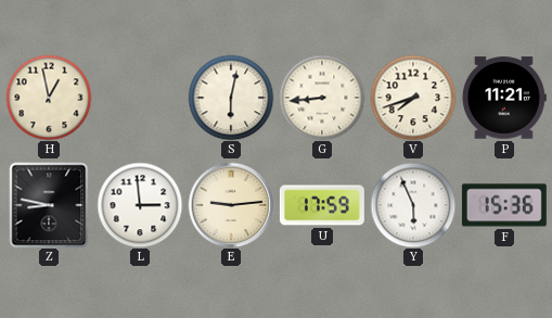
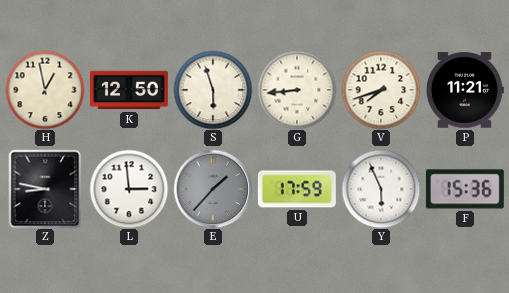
K: none -> 12:50
S: 6:02 -> 5:57
E: 9:14 -> 1:37
E dial: cream -> grey
